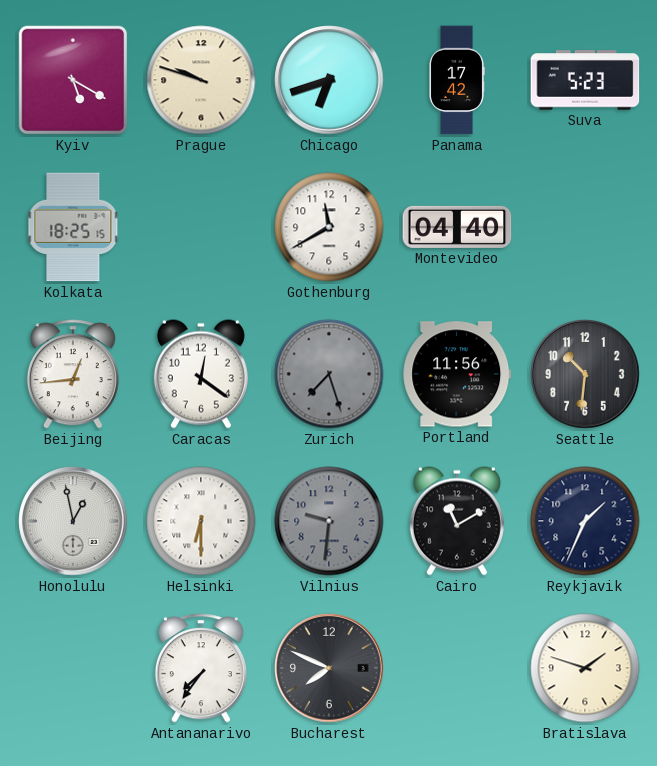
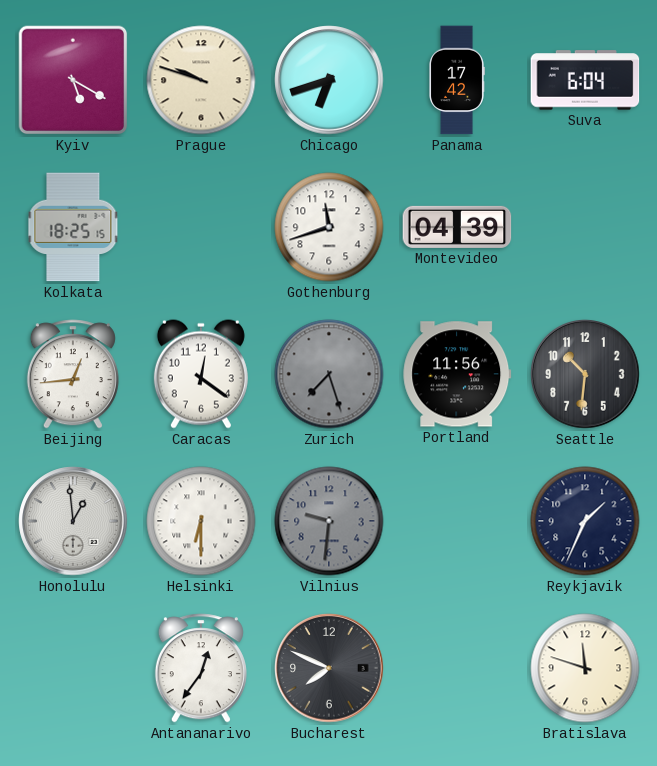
Suva: 5:23 -> 6:04
Gothenburg: 11:40 -> 11:42
Montevideo: 04:40 -> 04:39
Honolulu: 12:58 -> 12:59
Cairo: 11:10 -> none
Antananarivo: 7:36 -> 12:36
Bratislava: 1:48 -> 11:48
